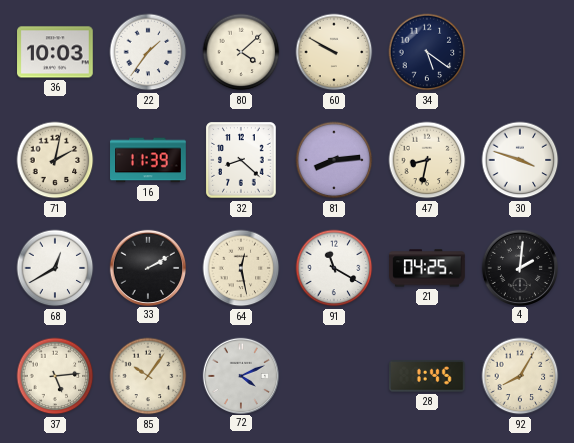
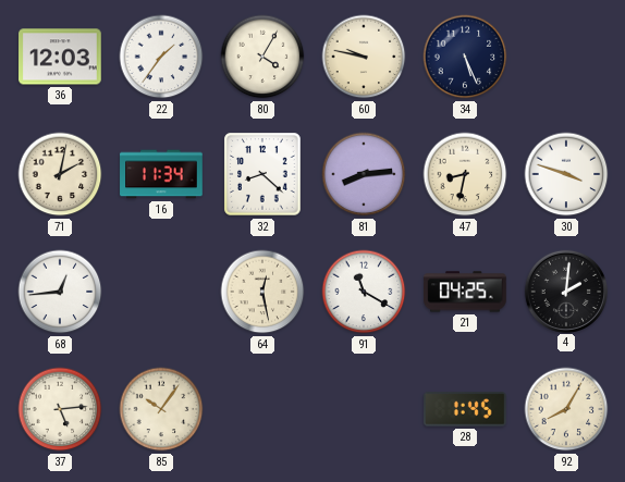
36: 10:03 -> 12:03
80: 4:08 -> 4:05
60: 9:50 -> 9:47
34: 5:21 -> 5:26
16: 11:39 -> 11:34
68: 12:40 -> 12:44
33: 2:10 -> none
72: 4:11 -> none
